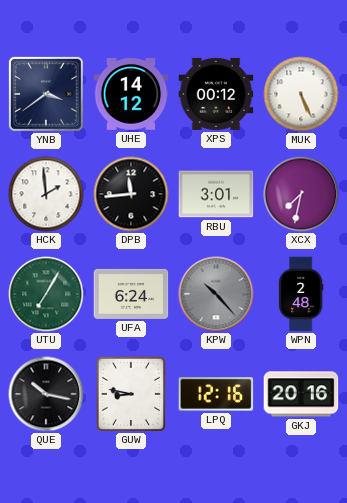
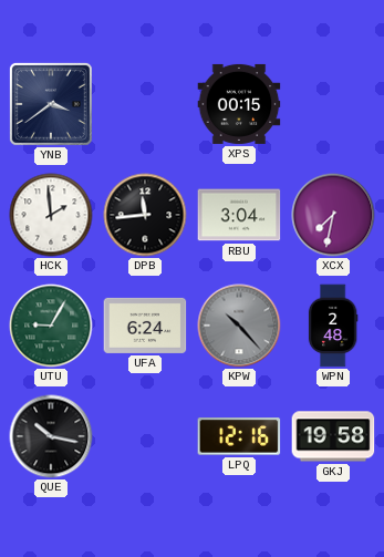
UHE: 14:12 -> none
XPS: 00:12 -> 00:15
MUK: 5:26 -> none
RBU: 3:01 -> 3:04
UTU: 7:05 -> 9:05
GUW: 8:47 -> none
GKJ: 20:16 -> 19:58
